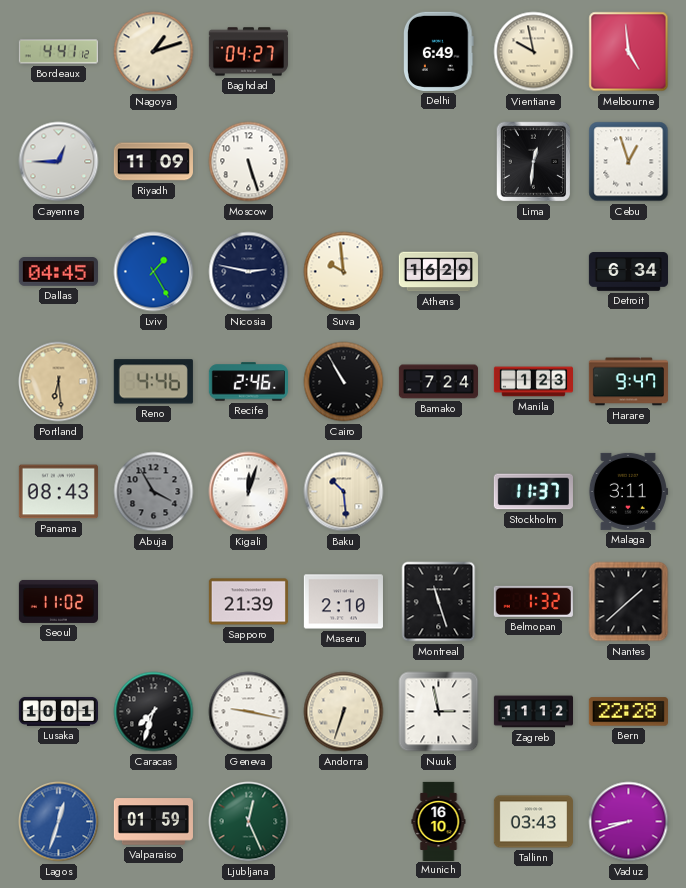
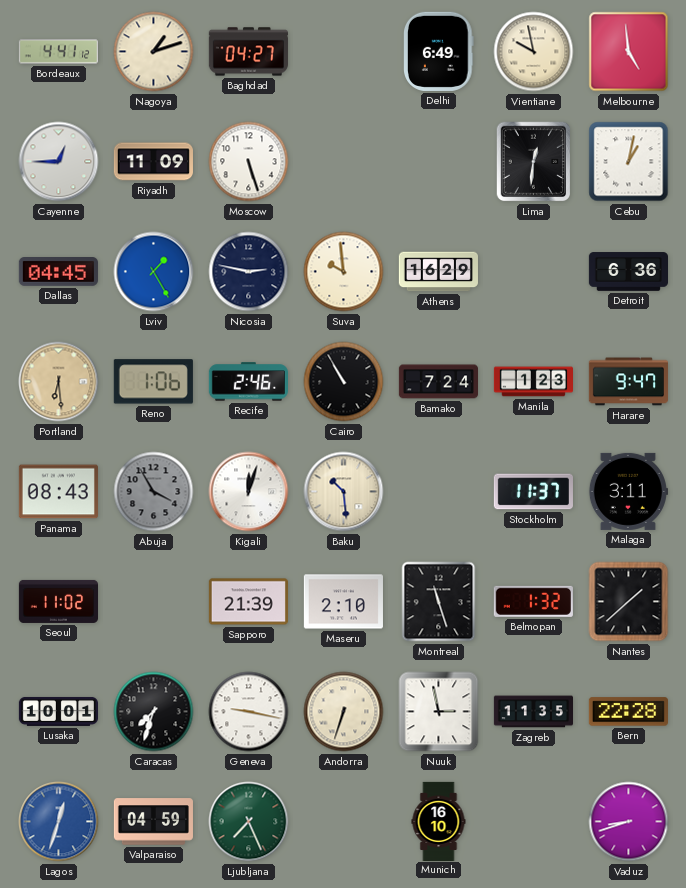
Cebu: 12:57 -> 1:02
Detroit: 6:34 -> 6:36
Reno: 4:46 -> 1:06
Zagreb: 11:12 -> 11:35
Valparaiso: 01:59 -> 04:59
Ljubljana: 12:26 -> 7:26
Tallinn: 03:43 -> none
